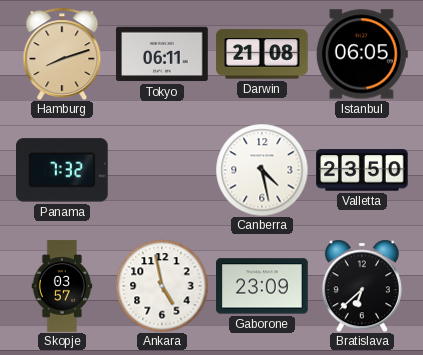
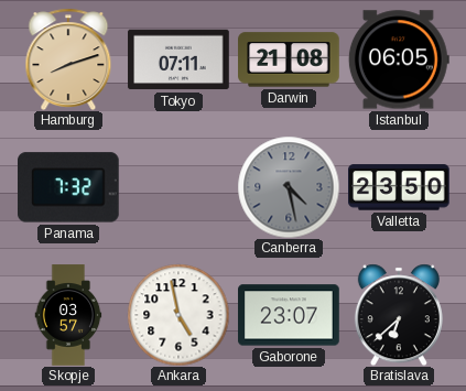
Tokyo: 06:11 -> 07:11
Canberra dial: white -> grey
Gaborone: 23:09 -> 23:07
